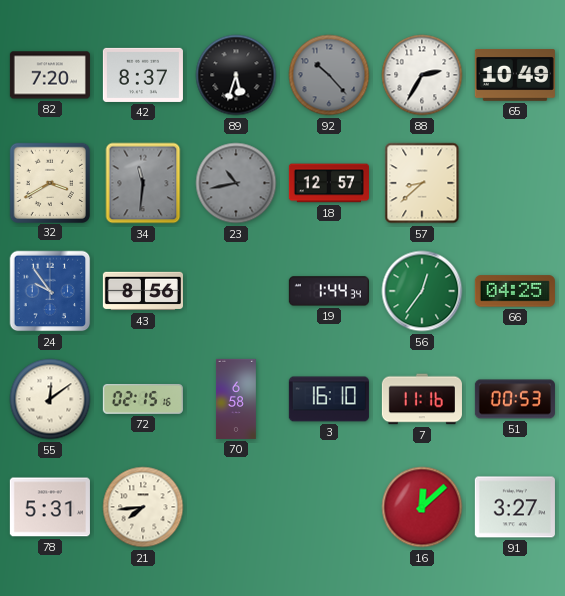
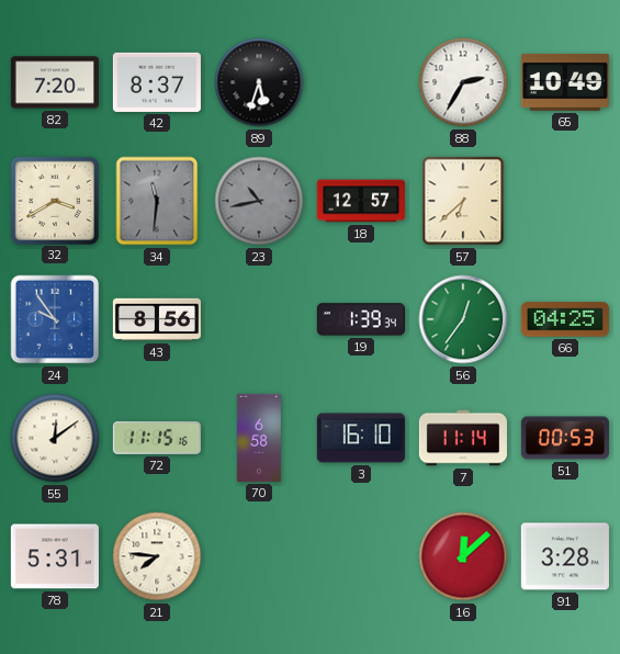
92: 10:23 -> none
57: 8:38 -> 6:38
19: 1:44 -> 1:39
72: 02:15 -> 11:15
7: 11:16 -> 11:14
21: 7:44 -> 7:46
91: 3:27 -> 3:28
